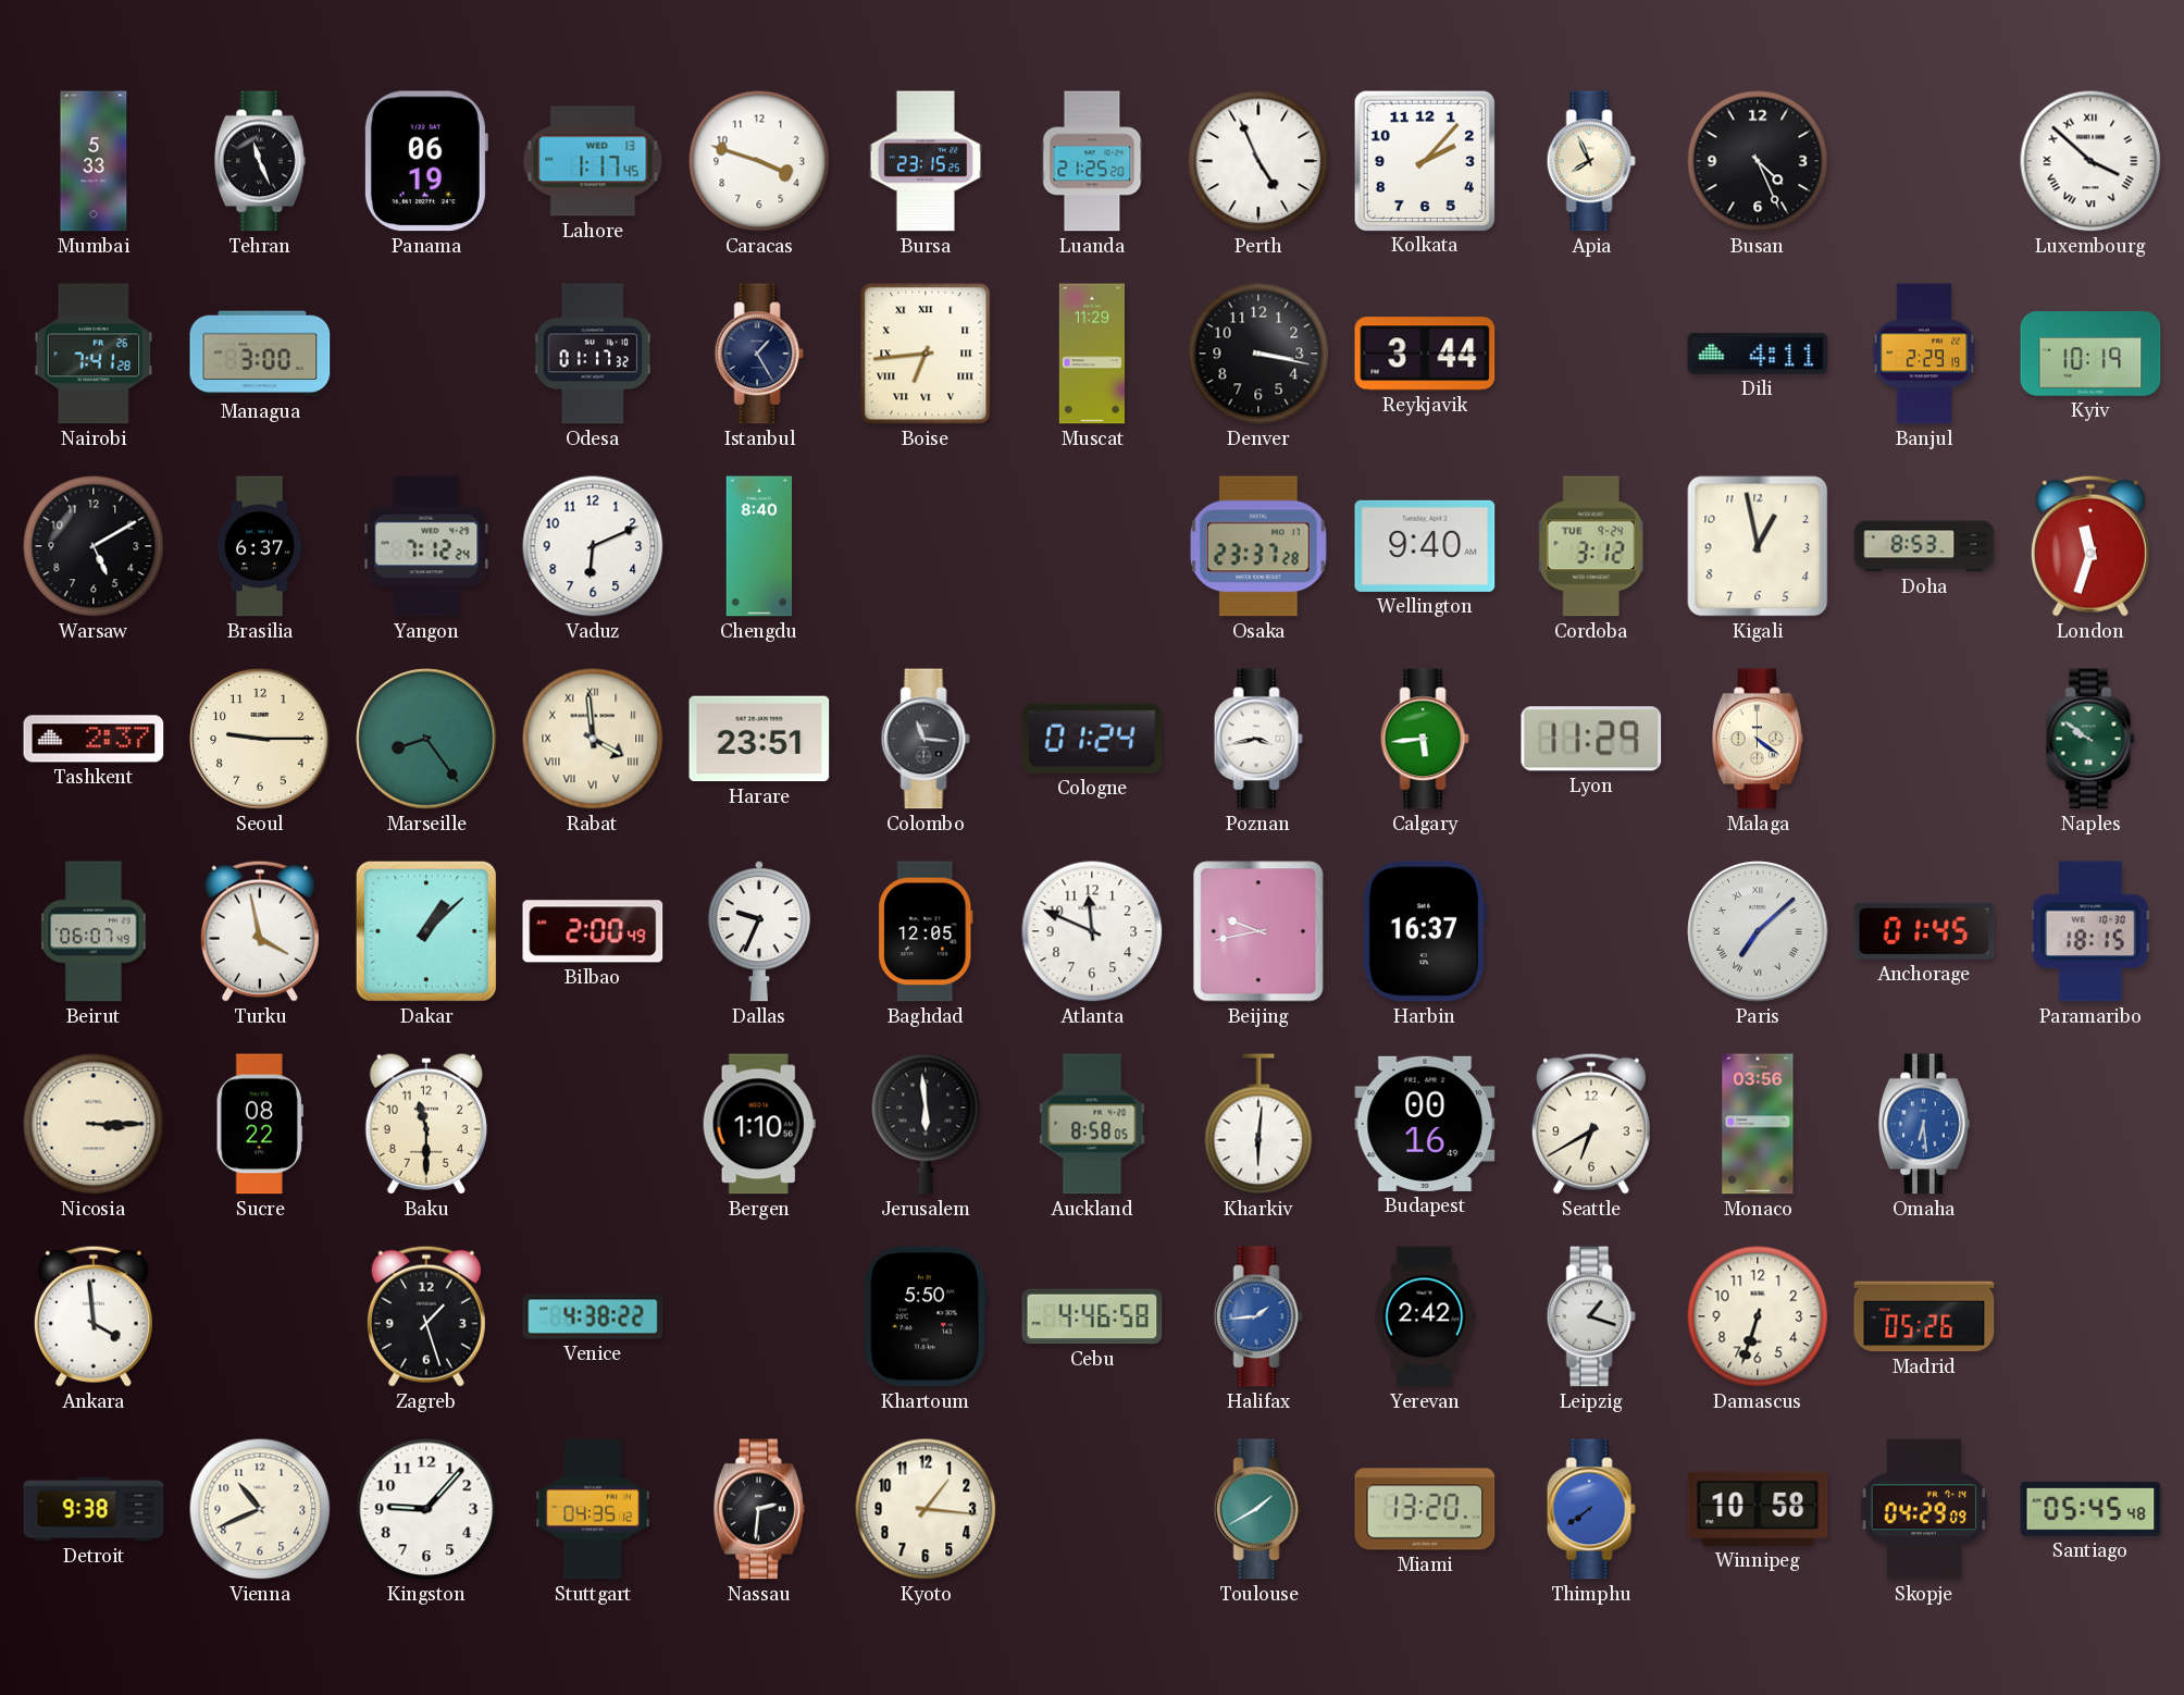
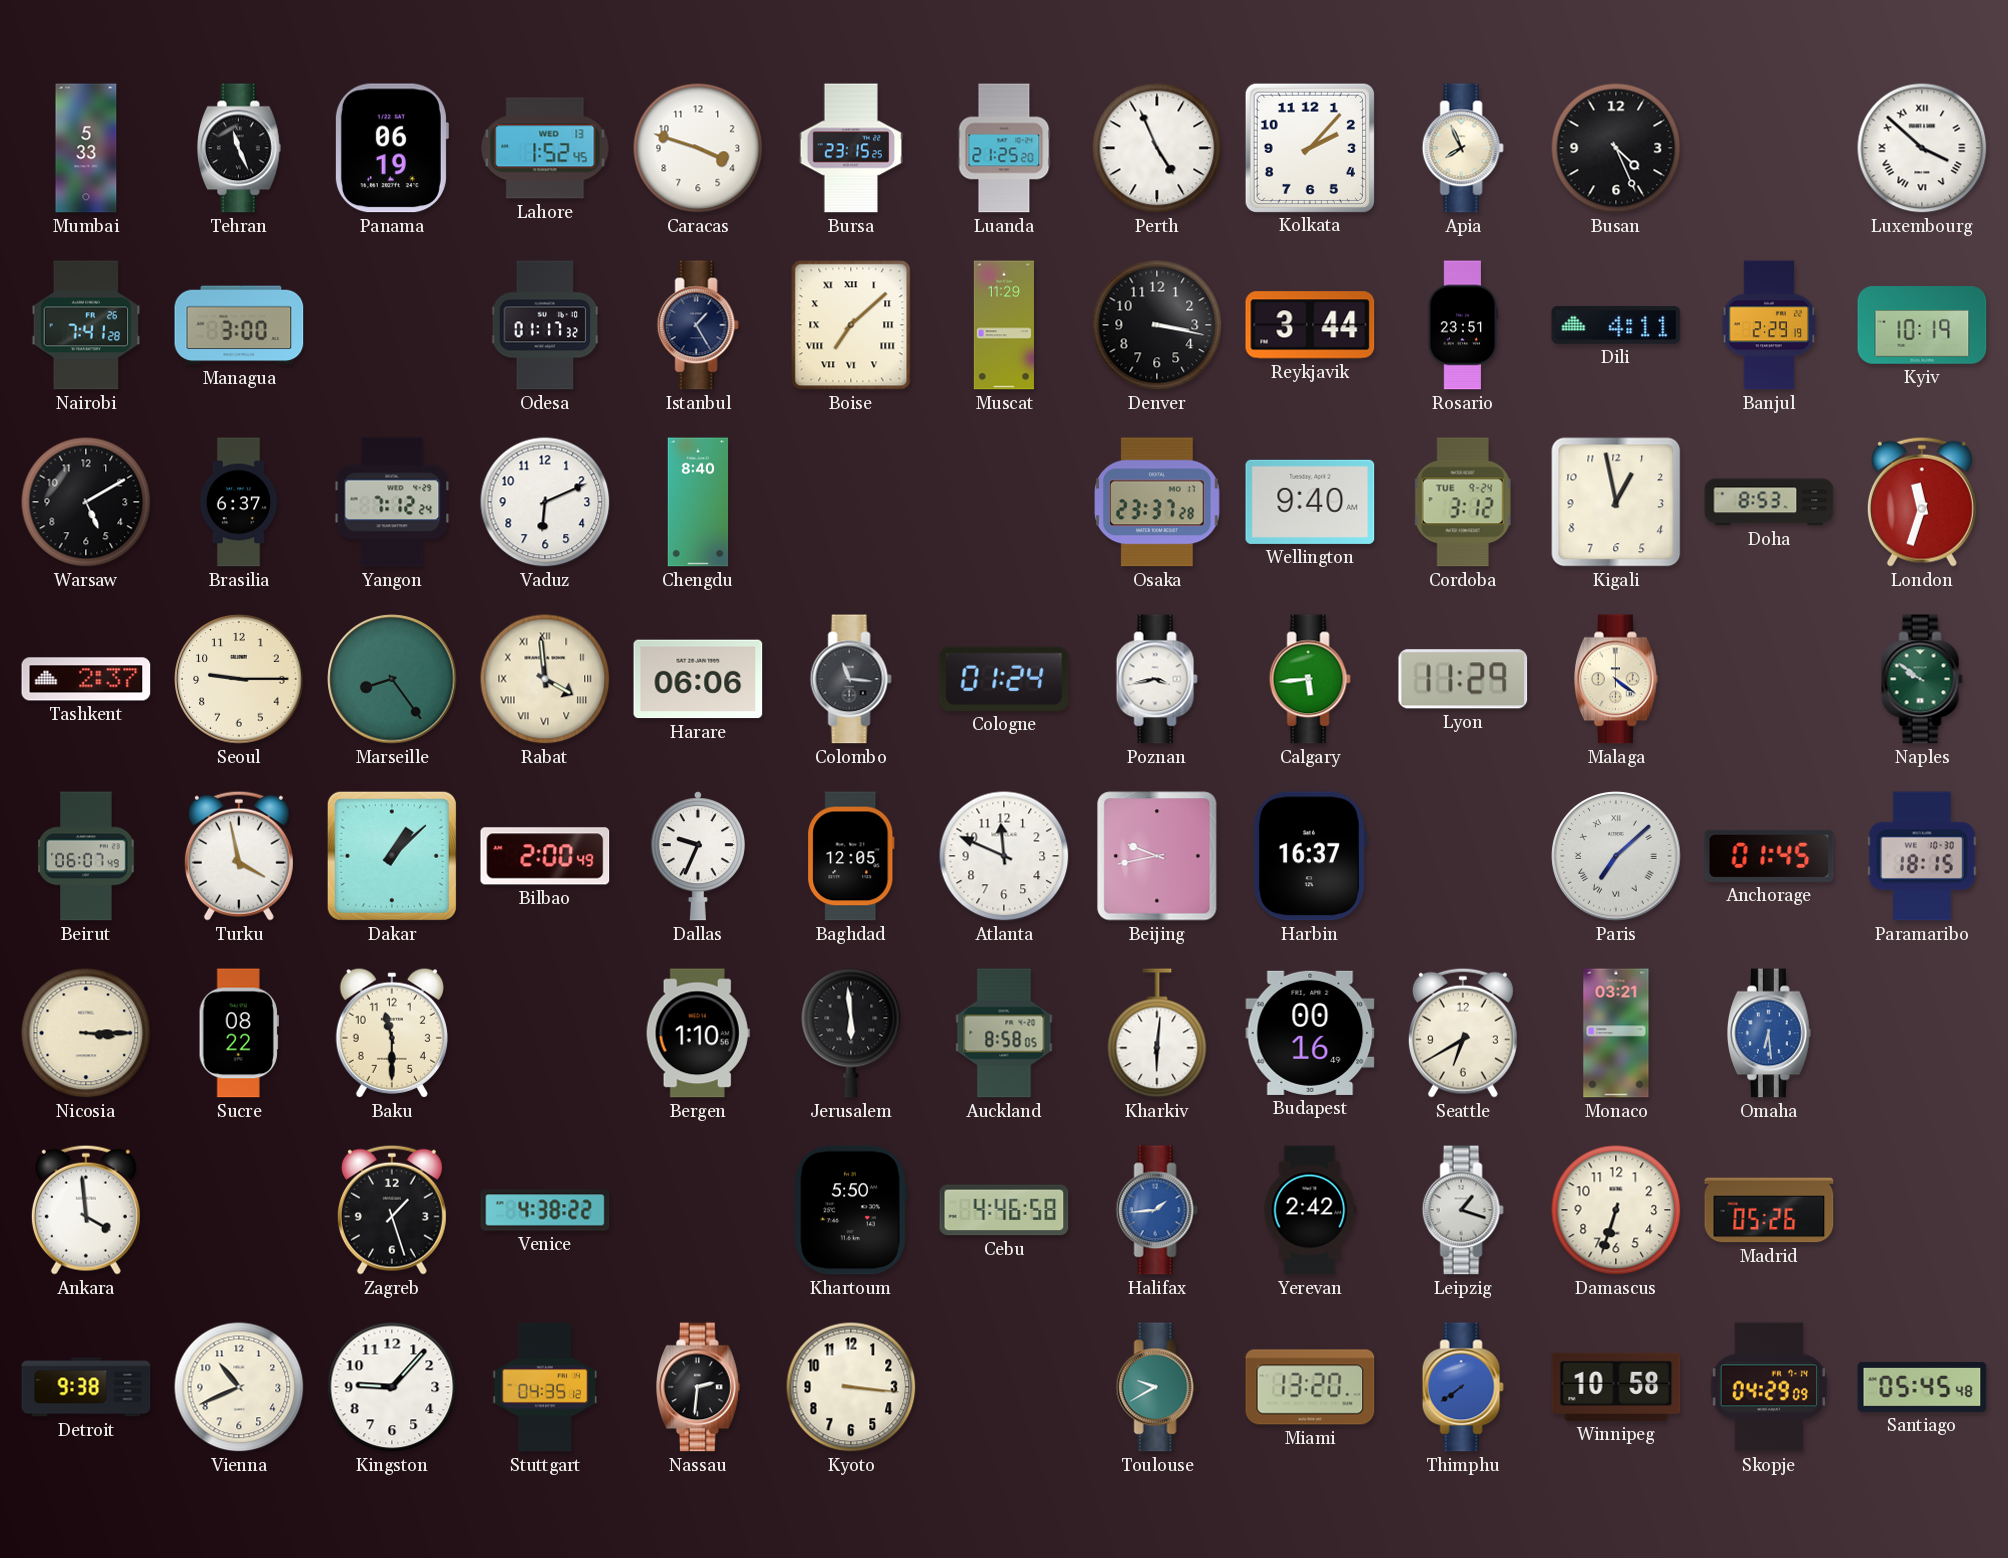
Lahore: 1:17 -> 1:52
Boise: 6:44 -> 7:08
Rosario: none -> 23:51
Harare: 23:51 -> 06:06
Monaco: 03:56 -> 03:21
Kyoto: 1:16 -> 3:16
Toulouse: 1:40 -> 9:40
